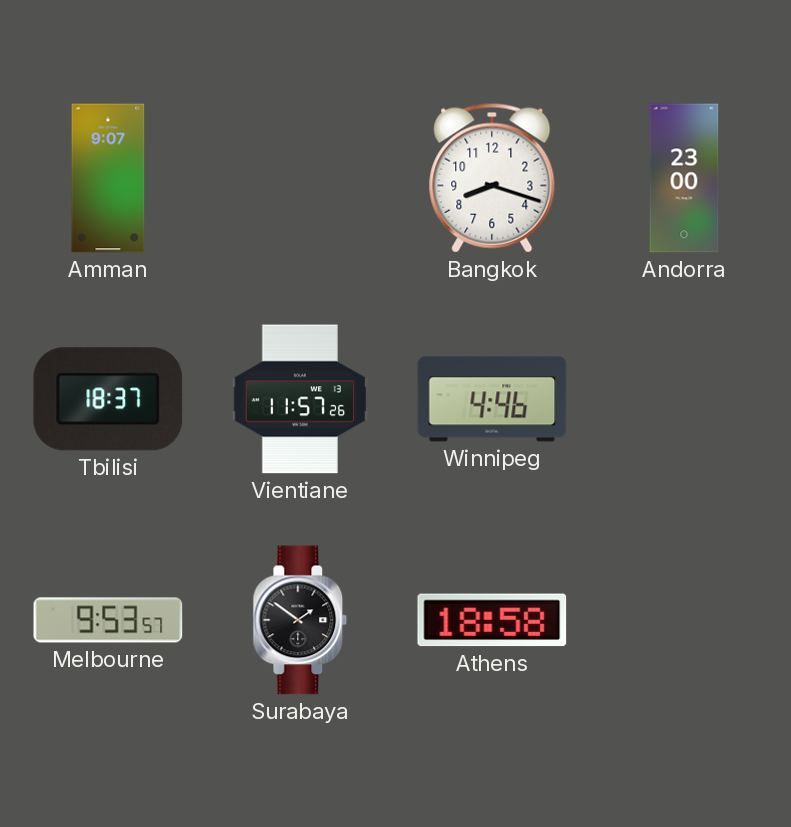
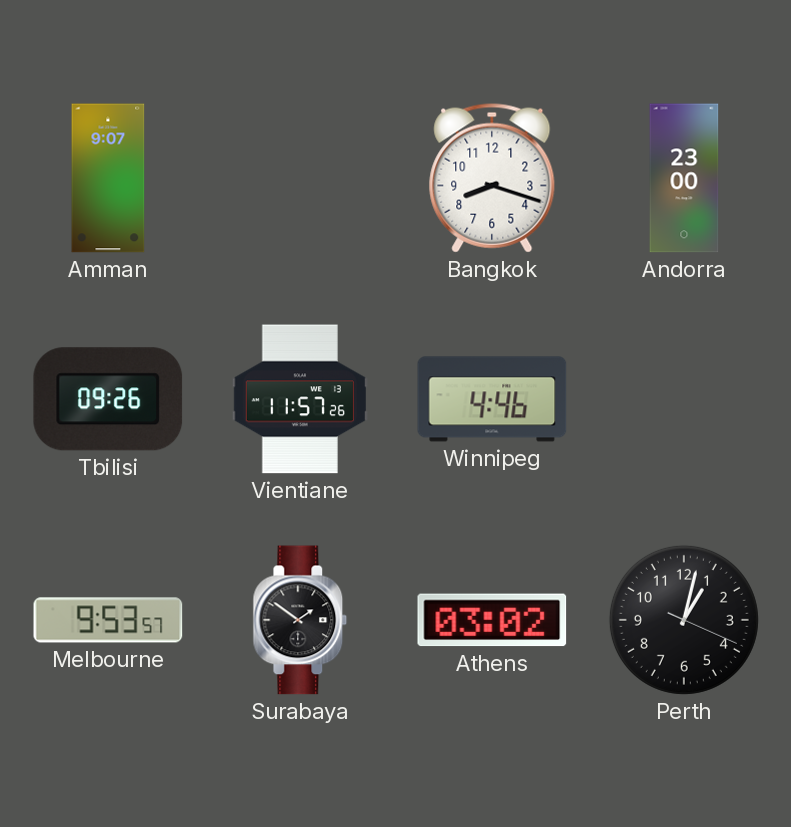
Tbilisi: 18:37 -> 09:26
Athens: 18:58 -> 03:02
Perth: none -> 1:02
